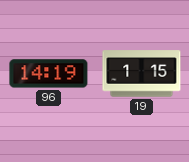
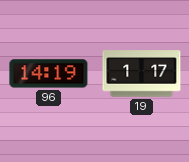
19: 1:15 -> 1:17
